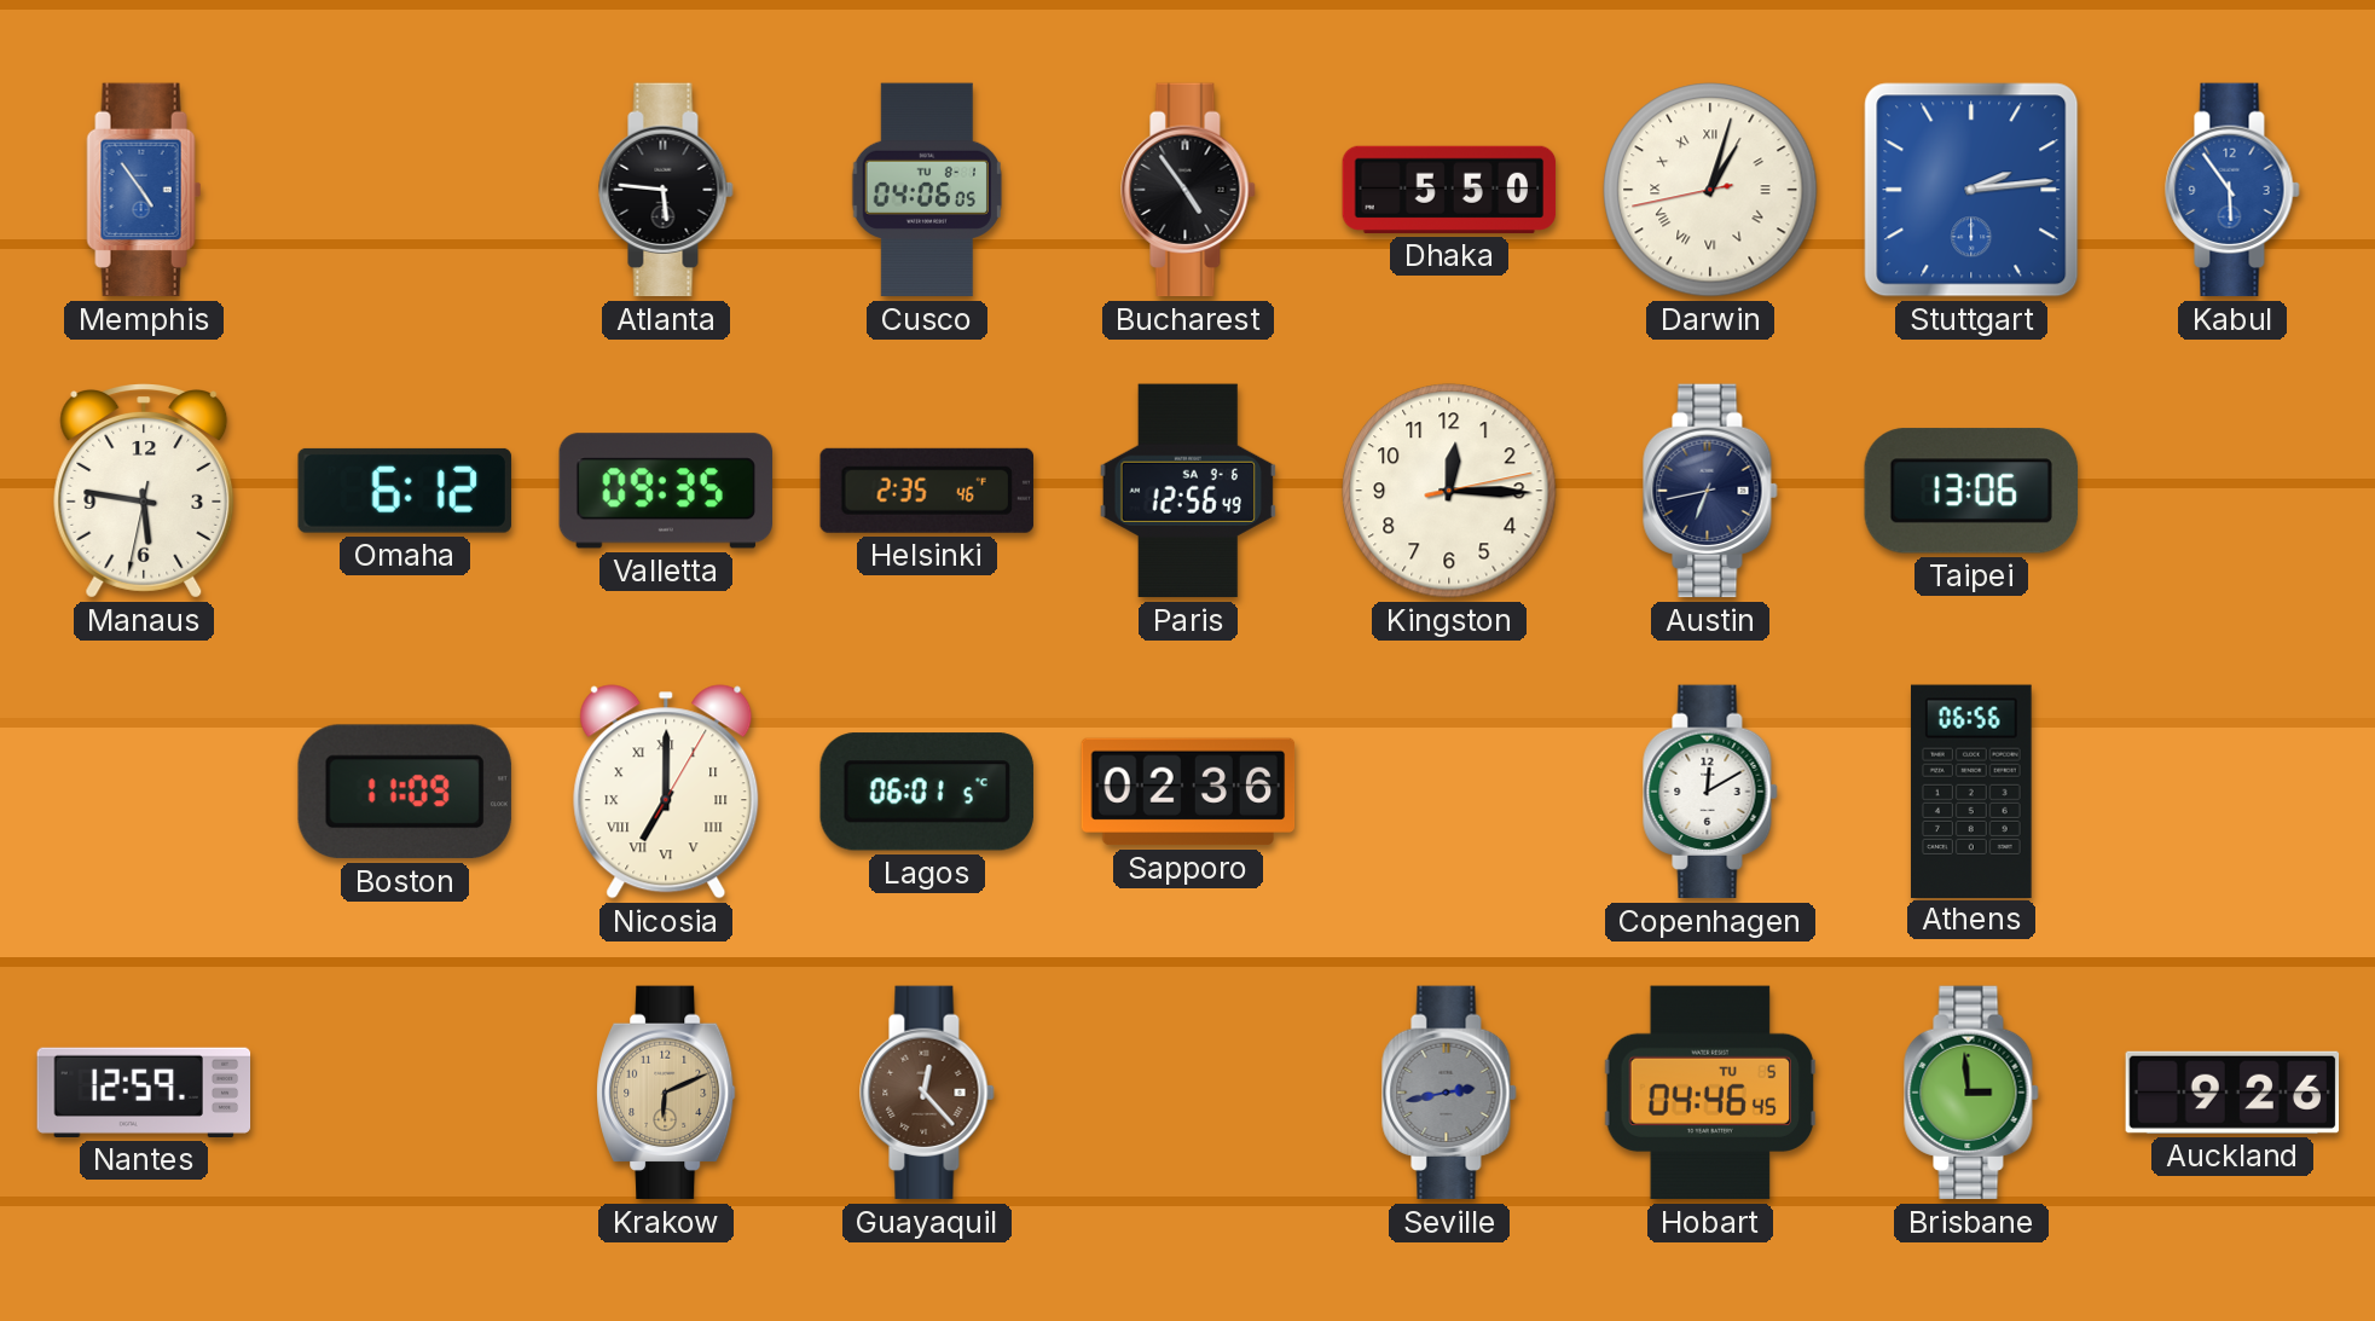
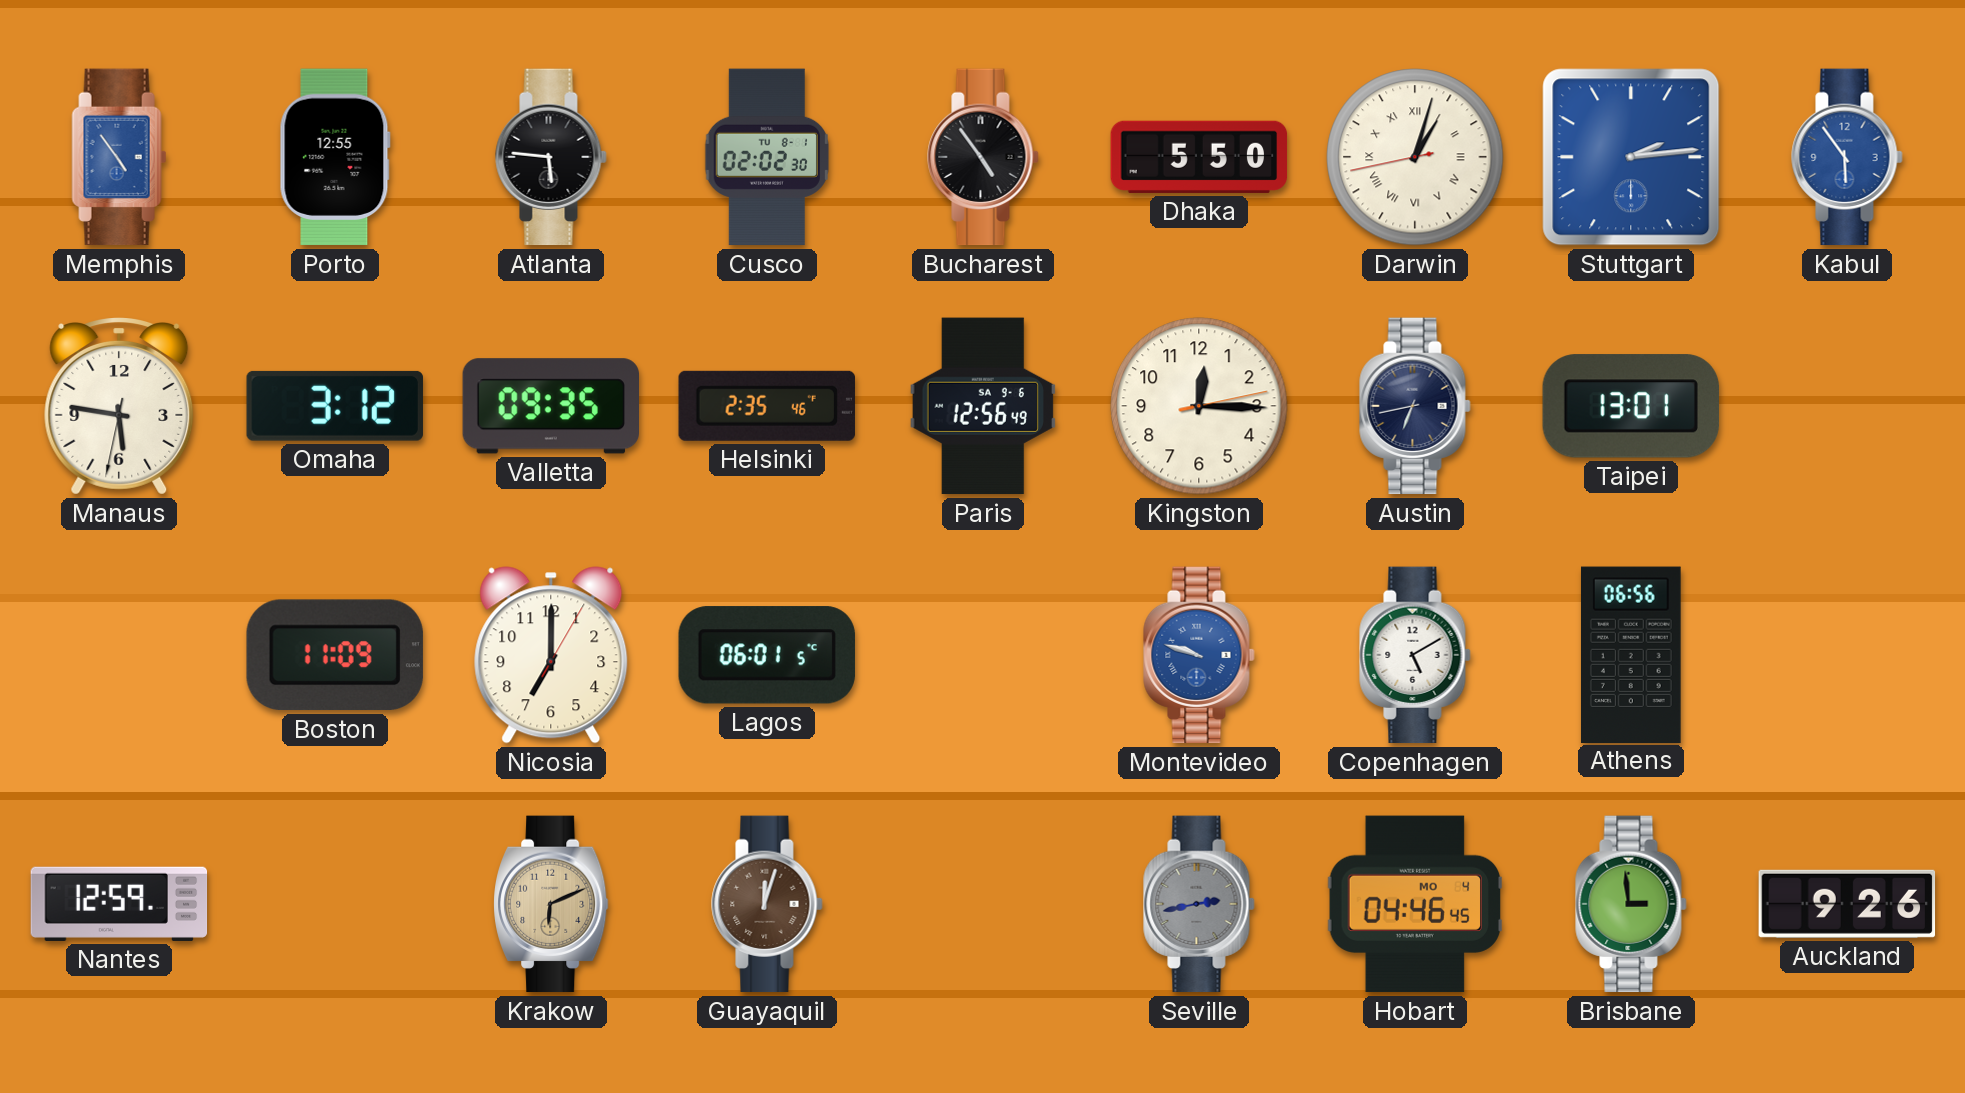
Porto: none -> 12:55
Cusco: 04:06 -> 02:02
Omaha: 6:12 -> 3:12
Taipei: 13:06 -> 13:01
Nicosia numerals: Roman -> Arabic
Sapporo: 02:36 -> none
Montevideo: none -> 9:48
Copenhagen: 12:10 -> 5:10
Guayaquil: 12:23 -> 12:03
Hobart date: TU 5 -> MO 4
